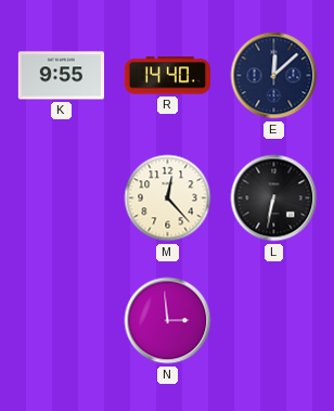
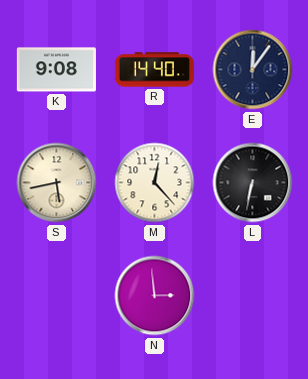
K: 9:55 -> 9:08
E: 12:08 -> 12:06
S: none -> 5:43
